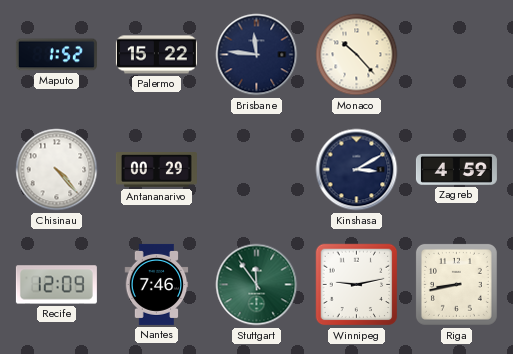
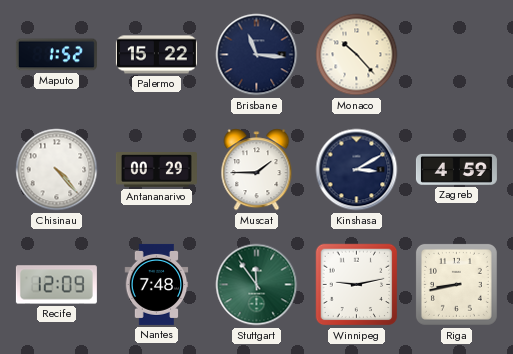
Brisbane: 11:46 -> 11:16
Muscat: none -> 1:45
Nantes: 7:46 -> 7:48
